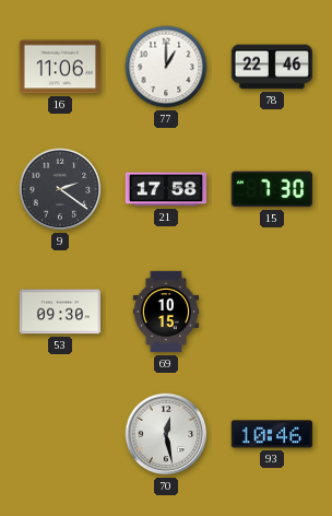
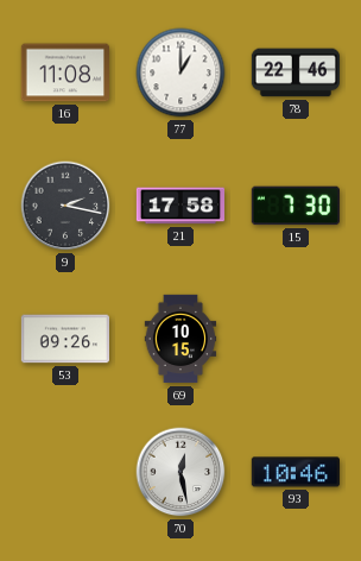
16: 11:06 -> 11:08
9: 2:21 -> 2:17
53: 09:30 -> 09:26
